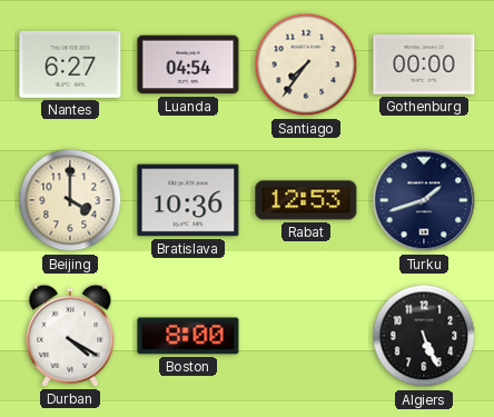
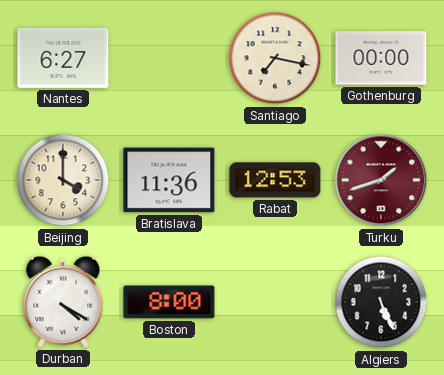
Luanda: 04:54 -> none
Santiago: 7:36 -> 7:17
Bratislava: 10:36 -> 11:36
Turku dial: navy -> burgundy
